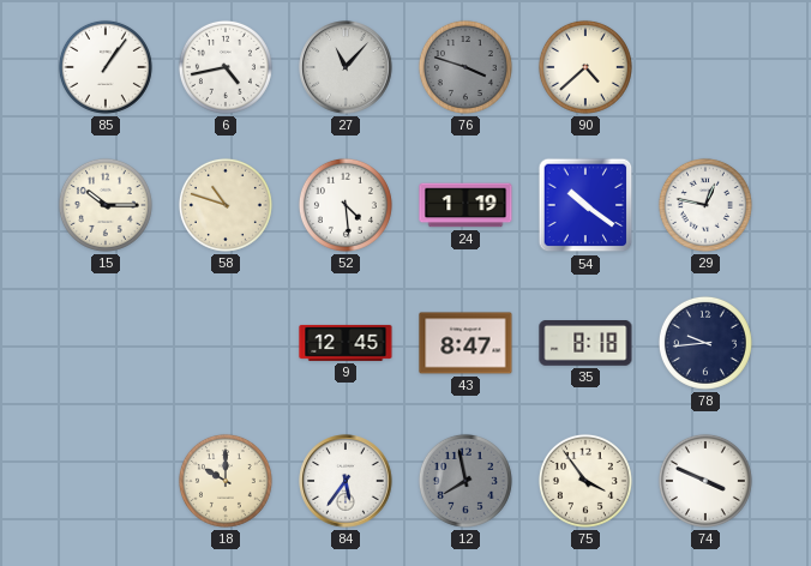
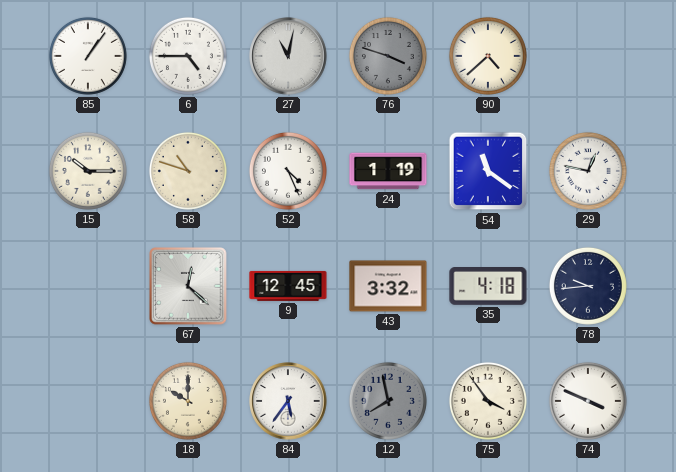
6: 4:43 -> 4:45
27: 11:07 -> 11:02
52: 4:29 -> 4:26
54: 10:21 -> 11:21
67: none -> 12:22
43: 8:47 -> 3:32
35: 8:18 -> 4:18
